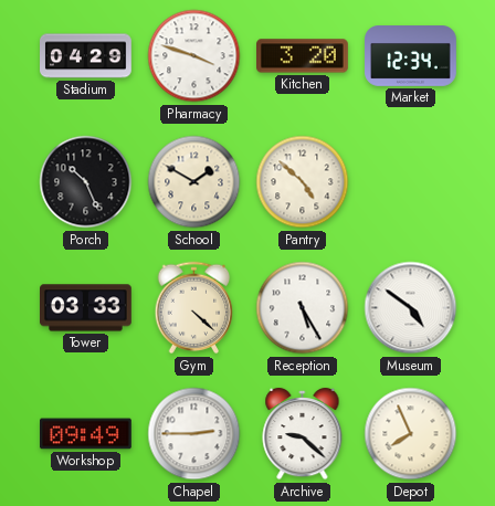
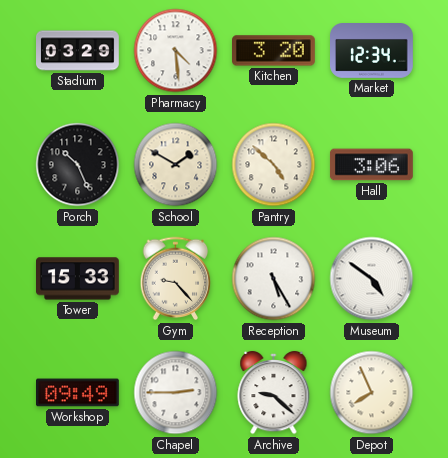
Stadium: 04:29 -> 03:29
Pharmacy: 3:48 -> 4:29
Hall: none -> 3:06
Tower: 03:33 -> 15:33
Gym: 4:22 -> 9:23
